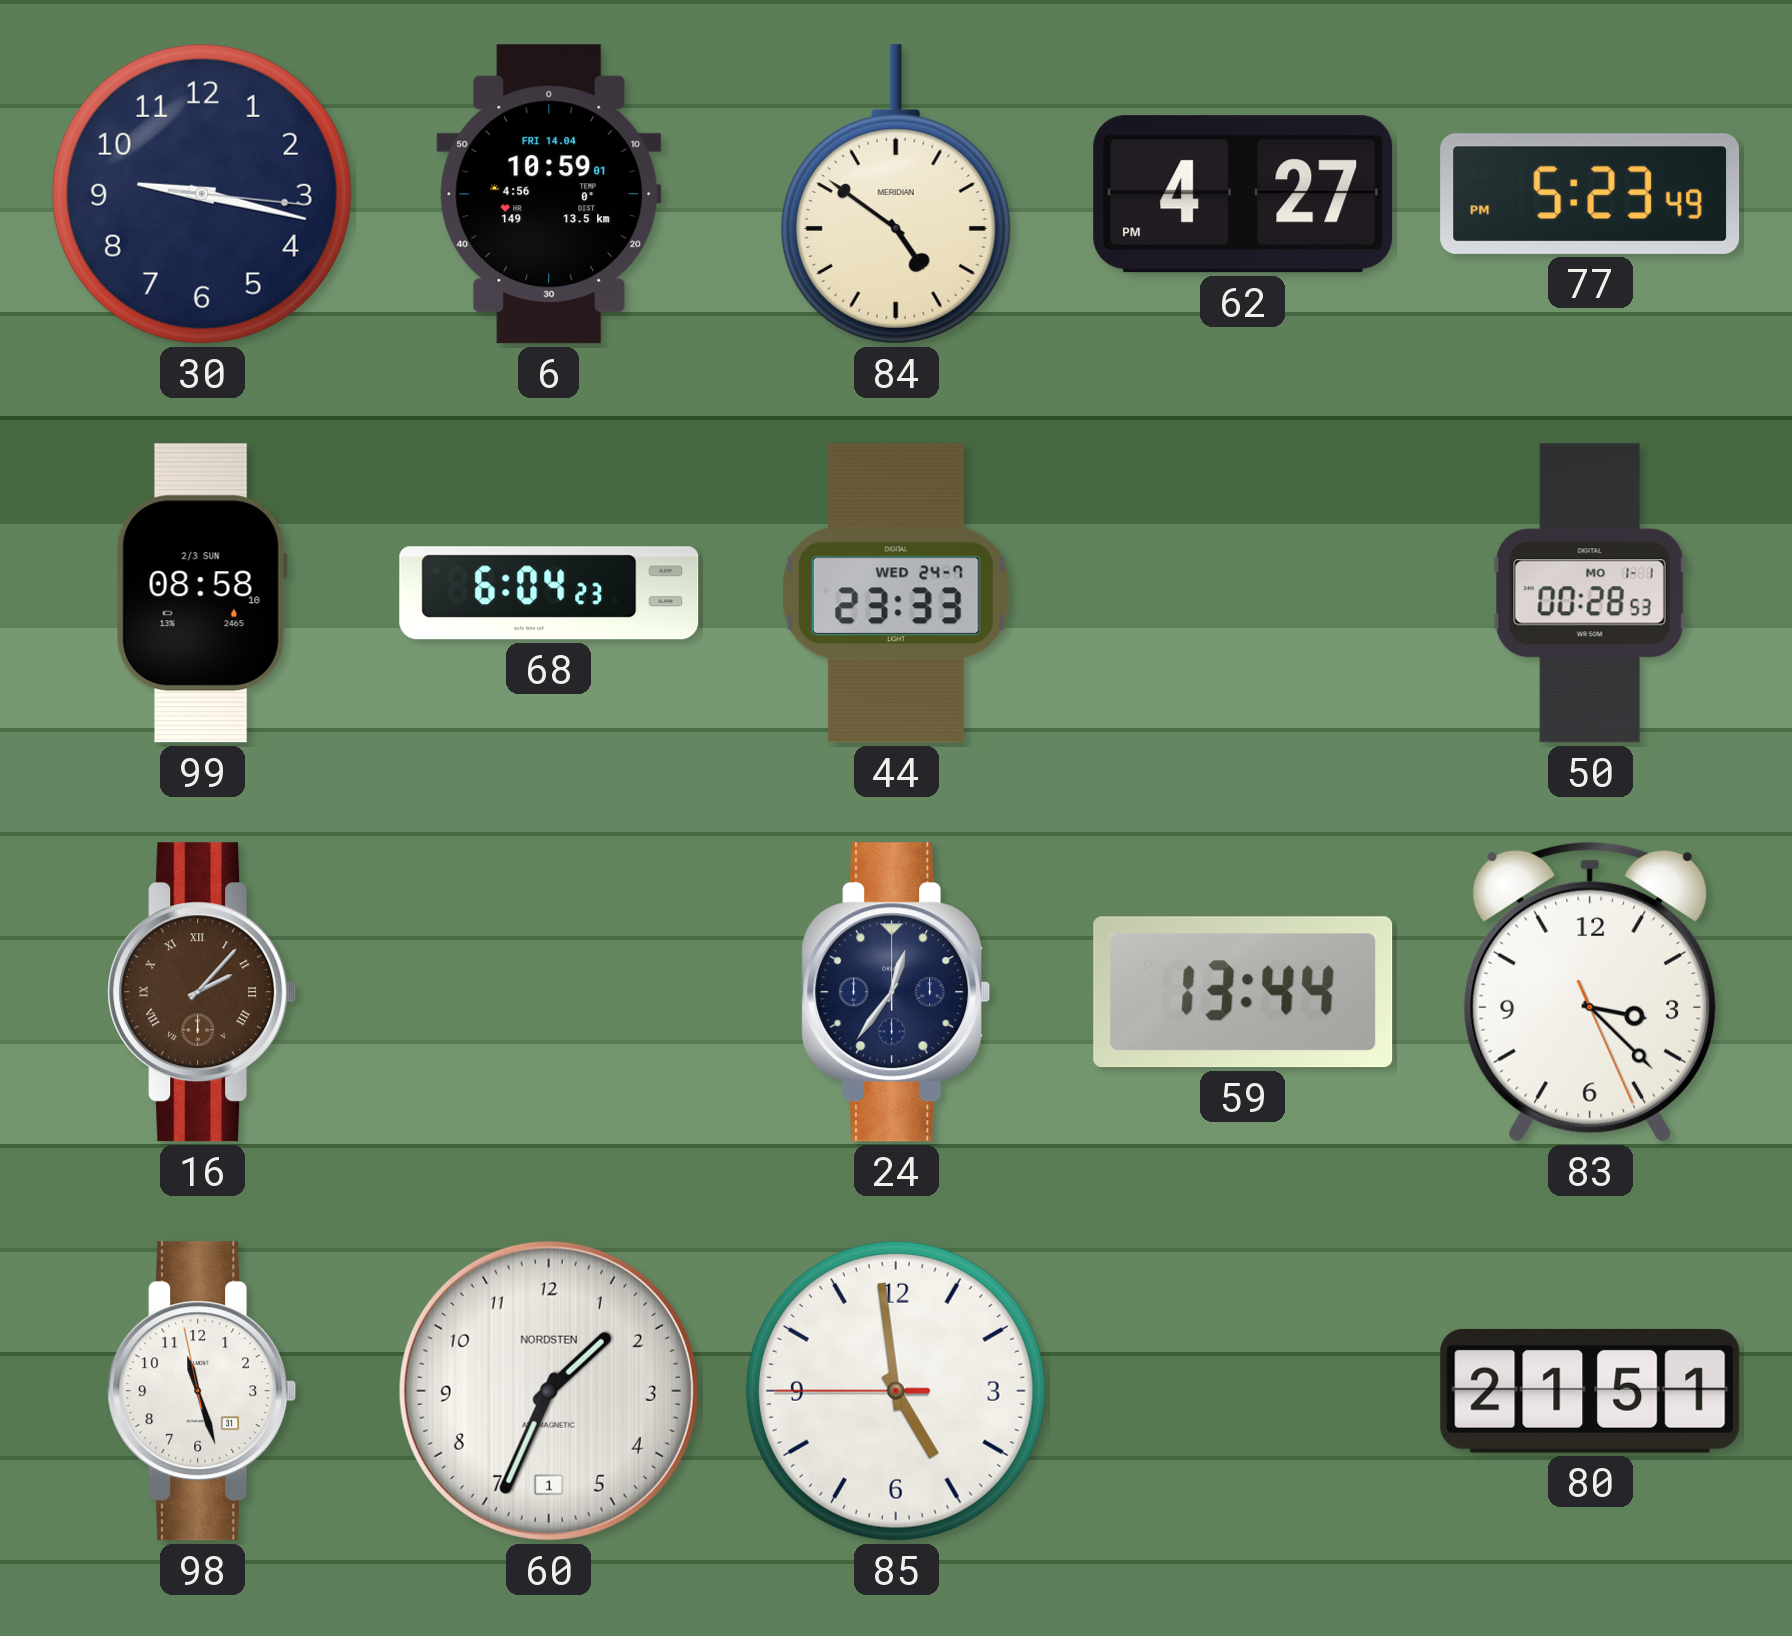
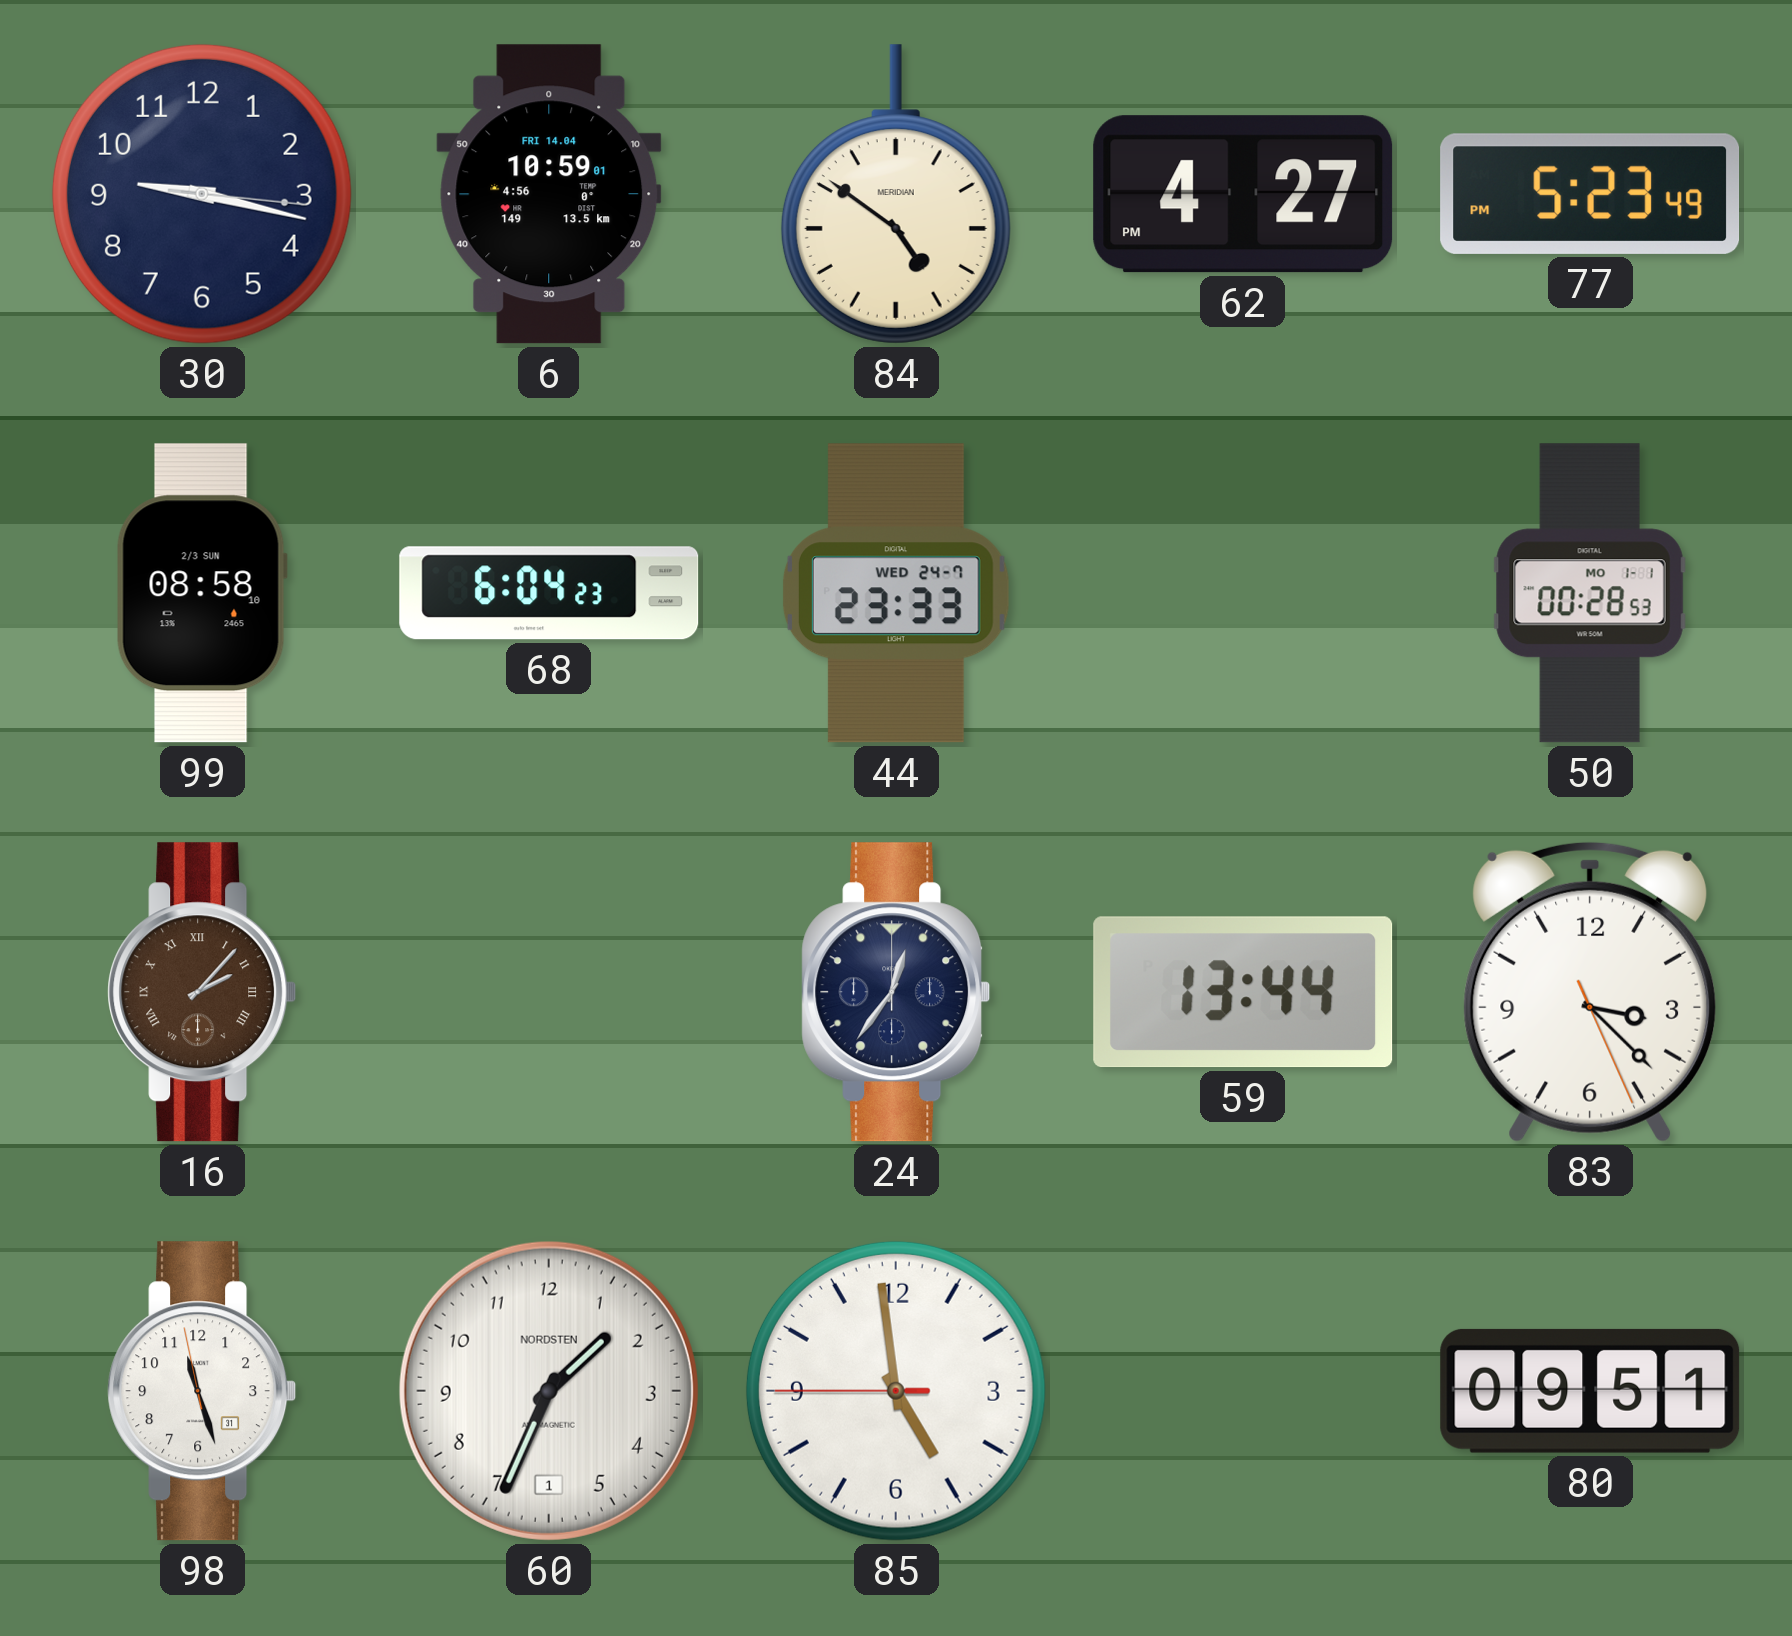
80: 21:51 -> 09:51
